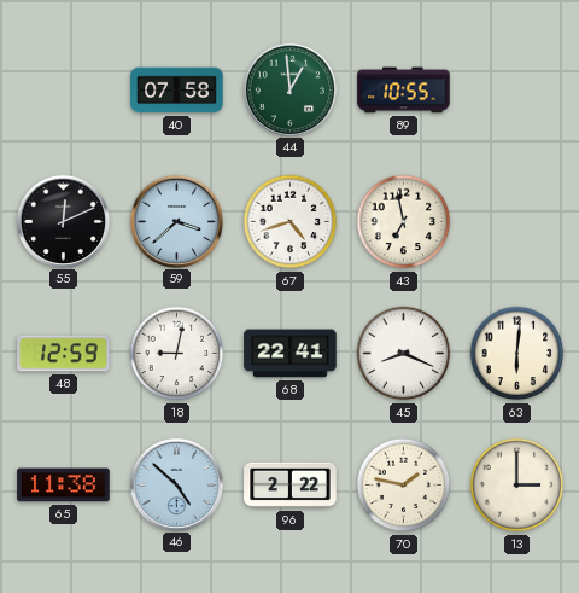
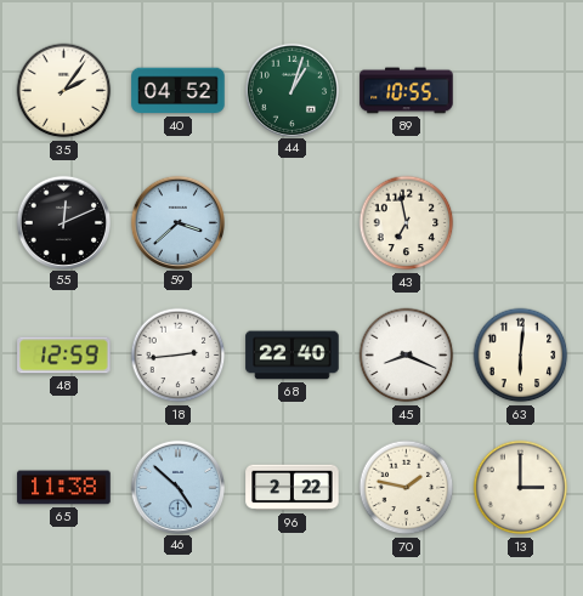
35: none -> 2:06
40: 07:58 -> 04:52
44: 12:59 -> 1:03
67: 4:42 -> none
18: 9:02 -> 2:44
68: 22:41 -> 22:40
